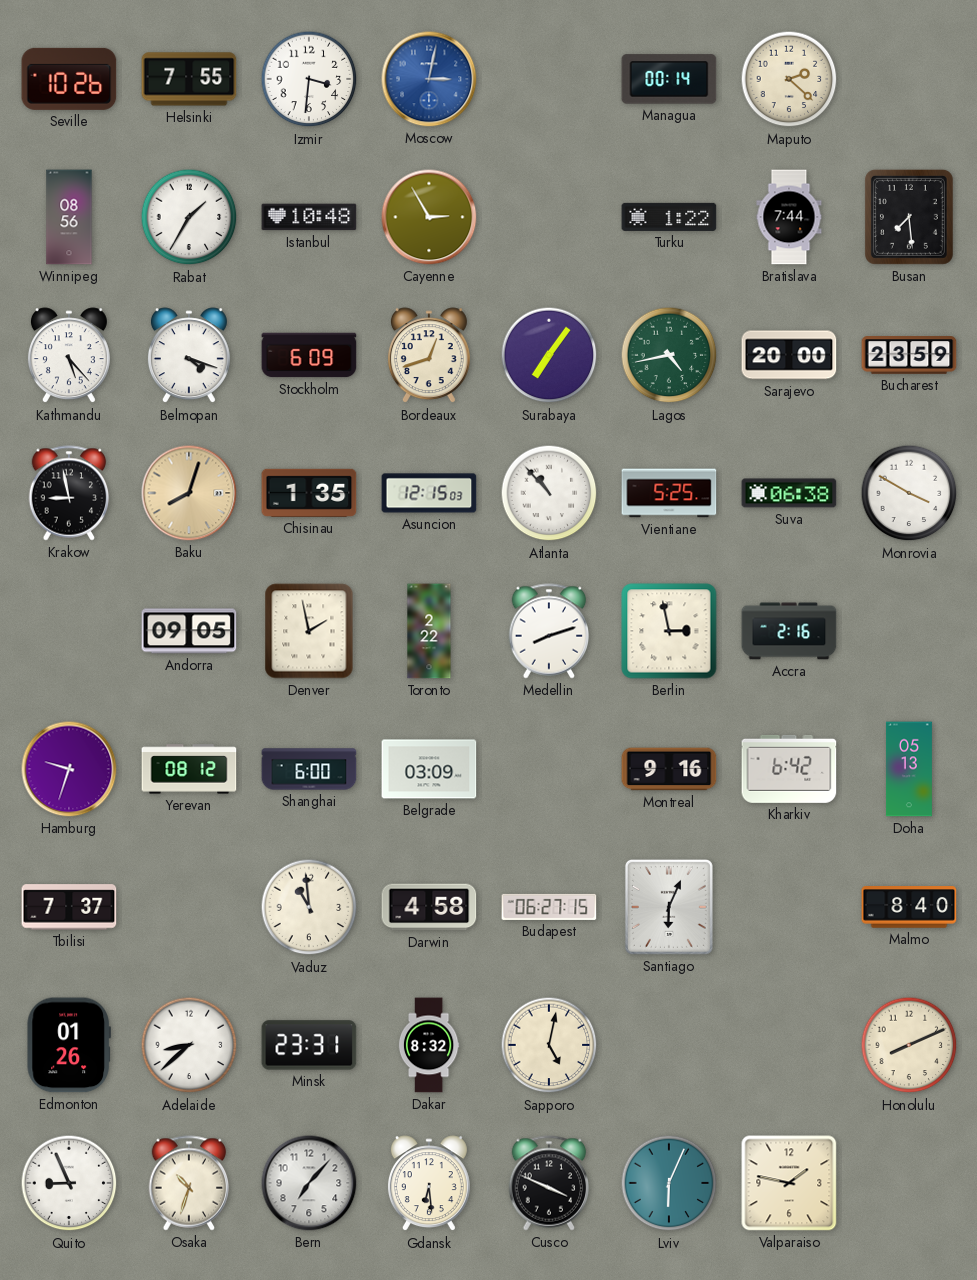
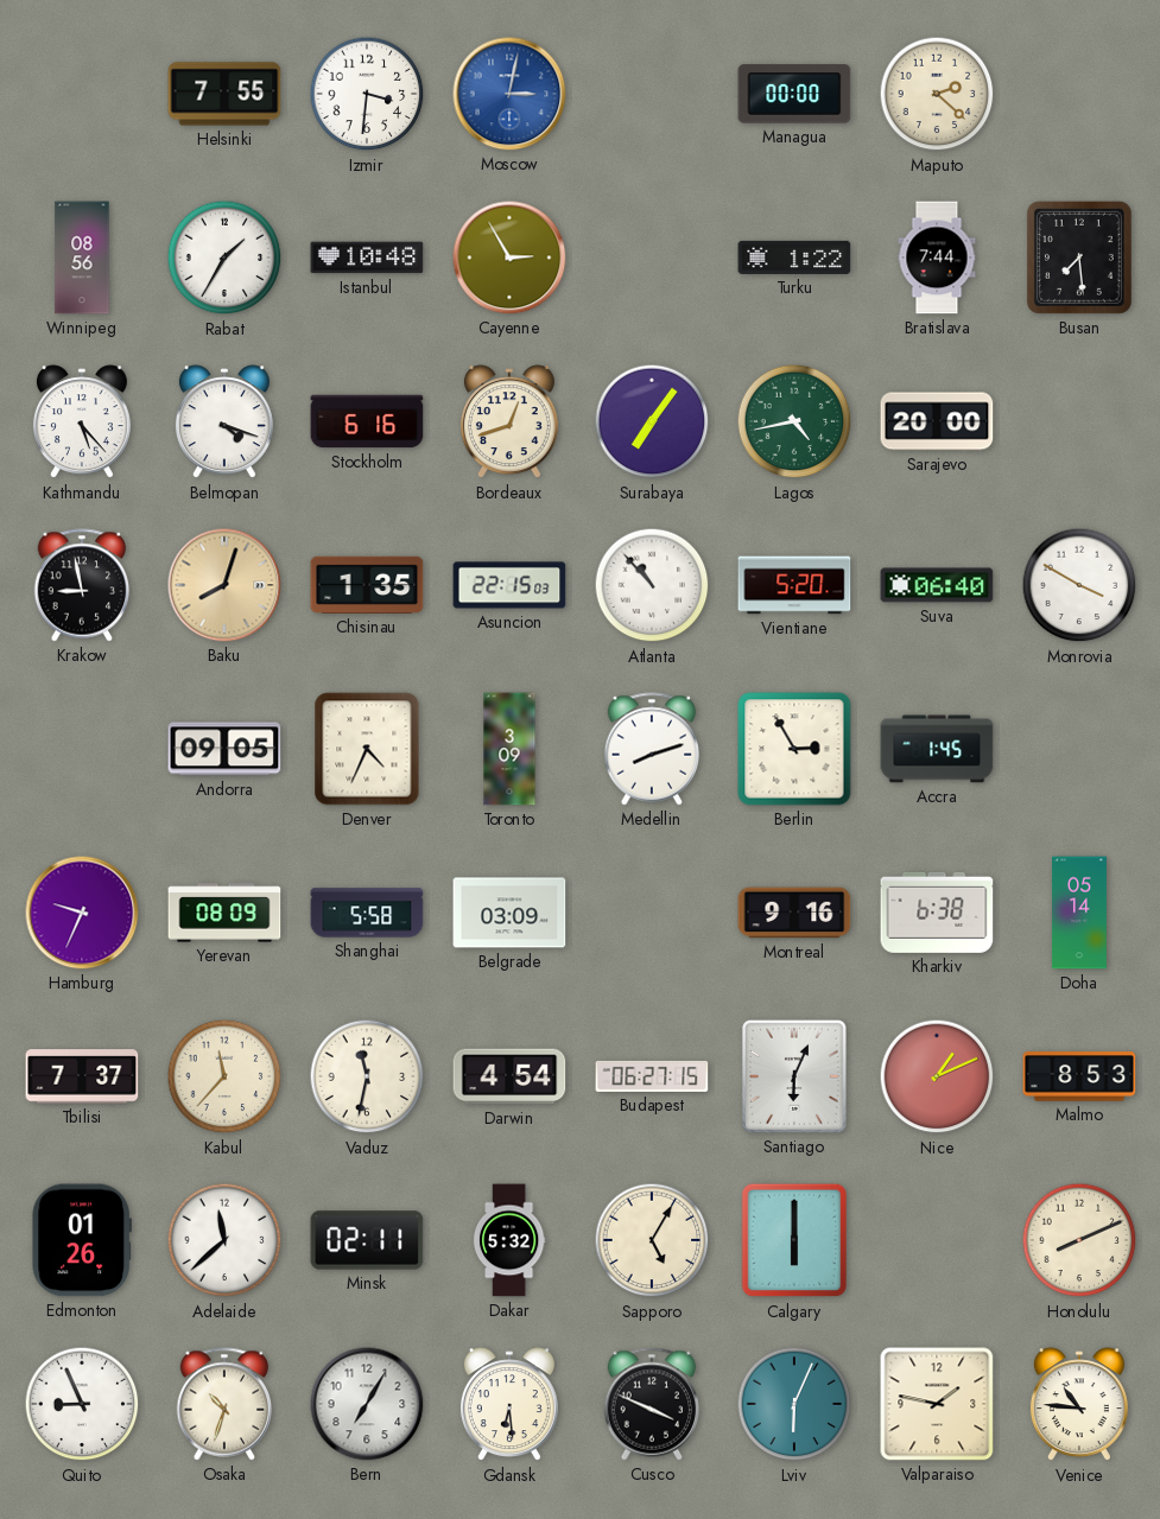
Seville: 10:26 -> none
Managua: 00:14 -> 00:00
Stockholm: 6:09 -> 6:16
Bucharest: 23:59 -> none
Asuncion: 12:15 -> 22:15
Vientiane: 5:25 -> 5:20
Suva: 06:38 -> 06:40
Denver: 1:58 -> 4:34
Toronto: 2:22 -> 3:09
Berlin: 2:58 -> 2:55
Accra: 2:16 -> 1:45
Hamburg: 9:33 -> 9:34
Yerevan: 08:12 -> 08:09
Shanghai: 6:00 -> 5:58
Kharkiv: 6:42 -> 6:38
Doha: 05:13 -> 05:14
Kabul: none -> 11:37
Vaduz: 10:59 -> 11:32
Darwin: 4:58 -> 4:54
Nice: none -> 1:11
Malmo: 8:40 -> 8:53
Adelaide: 8:38 -> 11:38
Minsk: 23:31 -> 02:11
Dakar: 8:32 -> 5:32
Sapporo: 5:02 -> 5:05
Calgary: none -> 6:00
Bern: 7:07 -> 7:05
Venice: none -> 10:46
